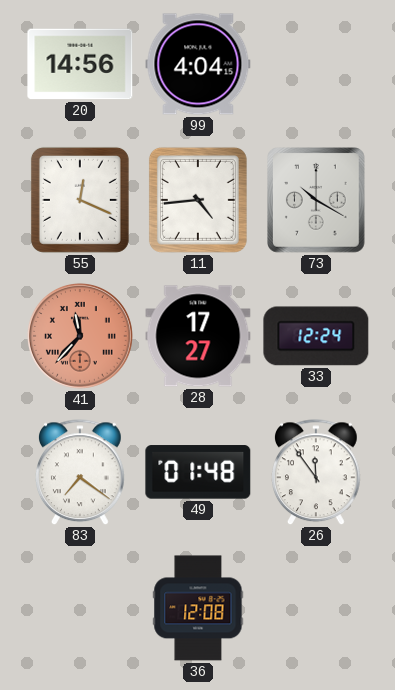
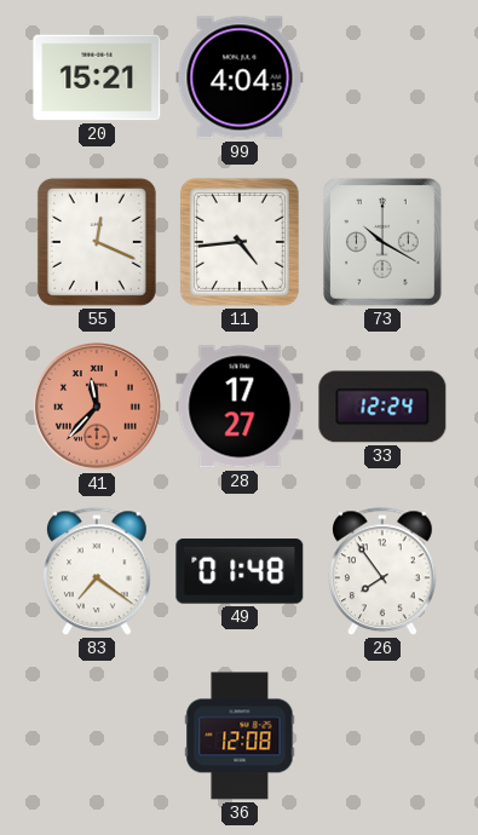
20: 14:56 -> 15:21
26: 11:54 -> 7:54
